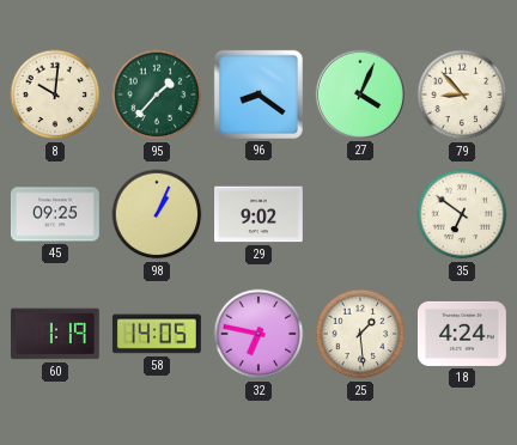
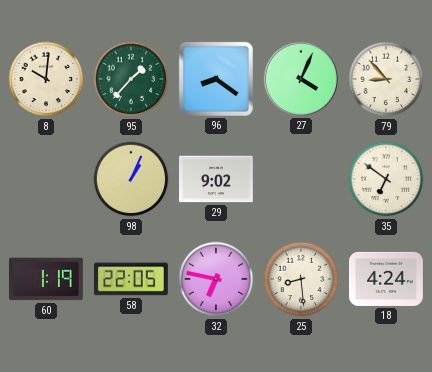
45: 09:25 -> none
58: 14:05 -> 22:05
25: 1:29 -> 8:29
